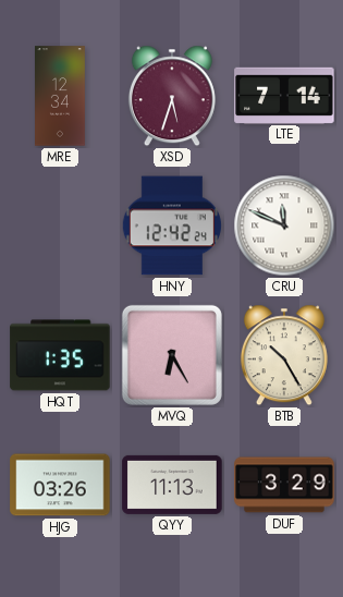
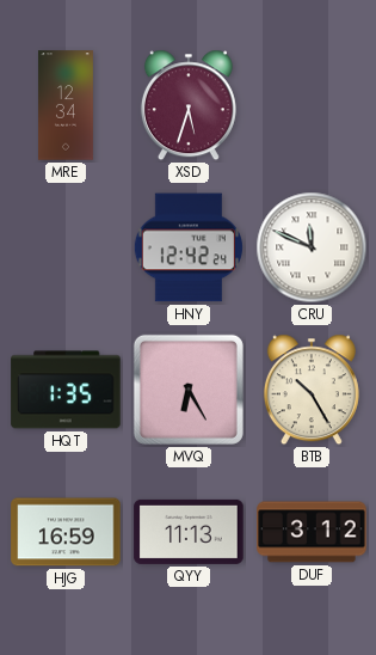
LTE: 7:14 -> none
HJG: 03:26 -> 16:59
DUF: 3:29 -> 3:12
